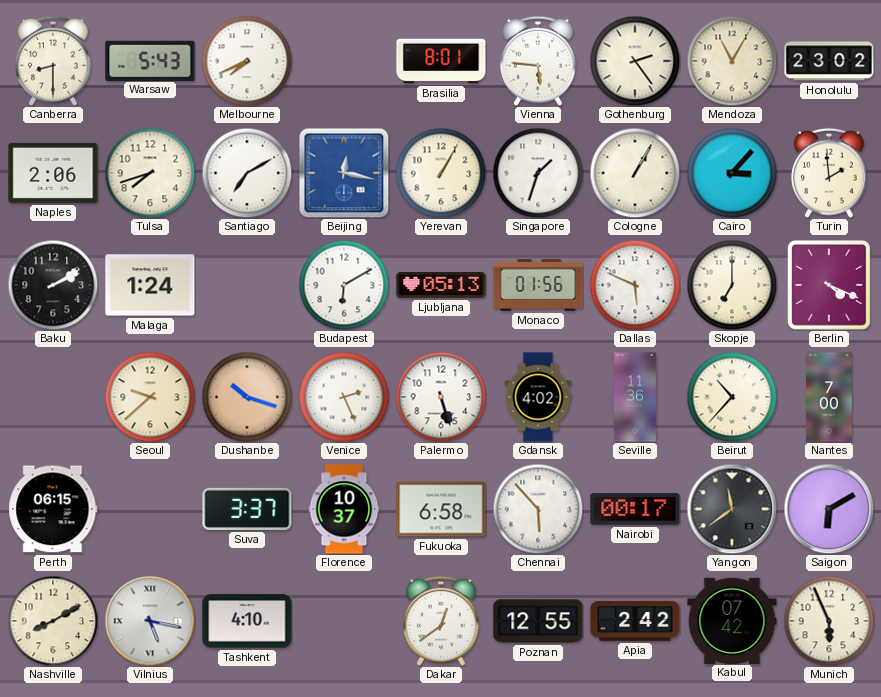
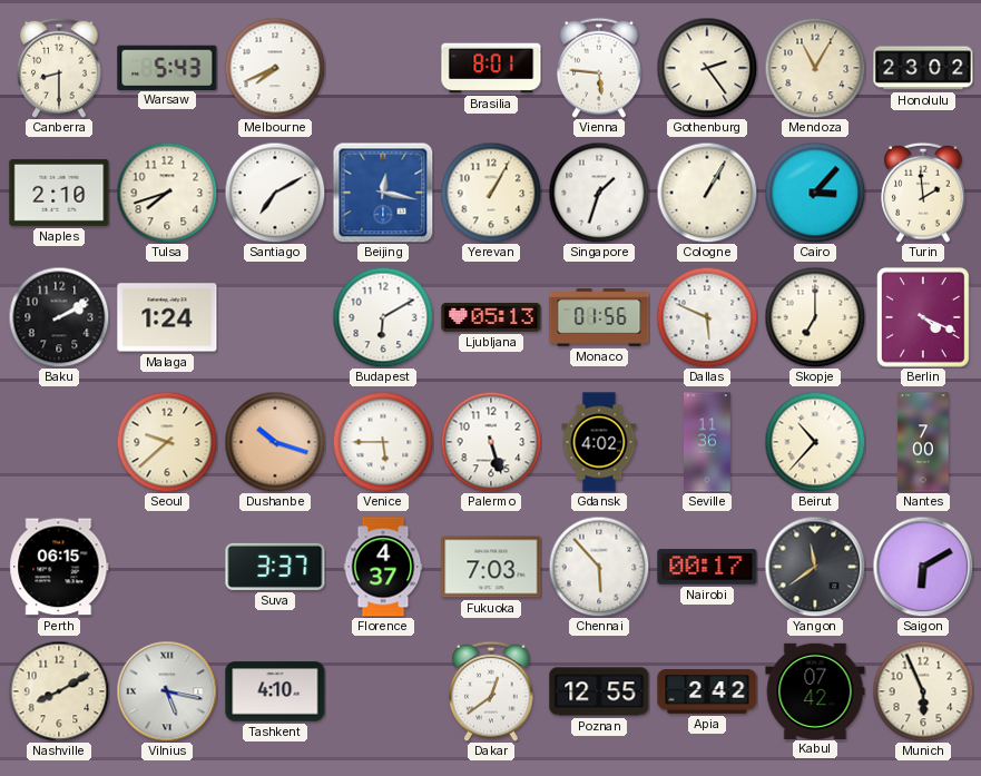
Naples: 2:06 -> 2:10
Venice: 2:26 -> 5:45
Florence: 10:37 -> 4:37
Fukuoka: 6:58 -> 7:03
